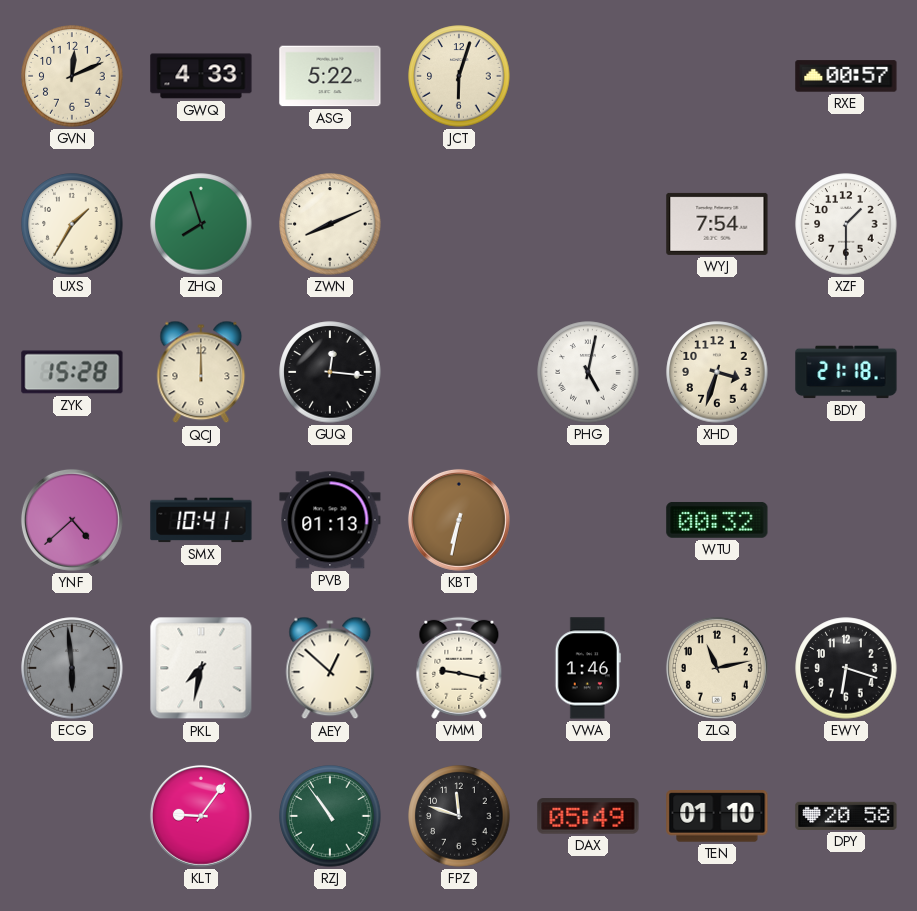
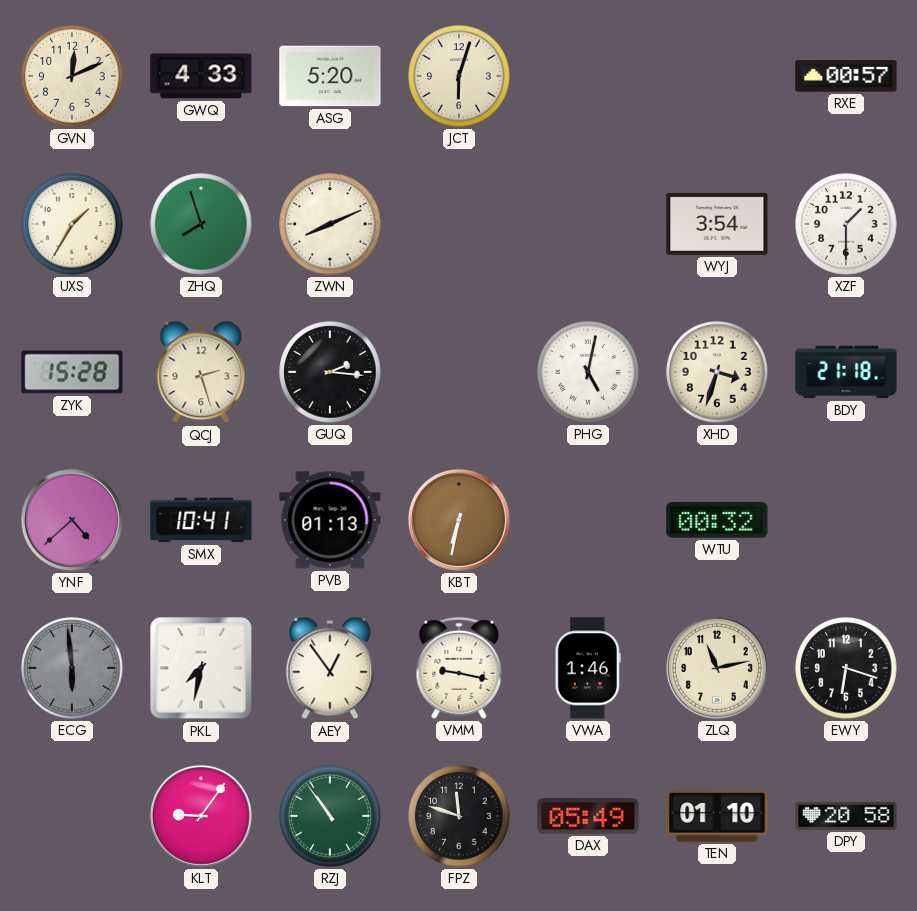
ASG: 5:22 -> 5:20
WYJ: 7:54 -> 3:54
QCJ: 12:00 -> 2:27
GUQ: 12:16 -> 2:16
AEY: 12:52 -> 12:54
